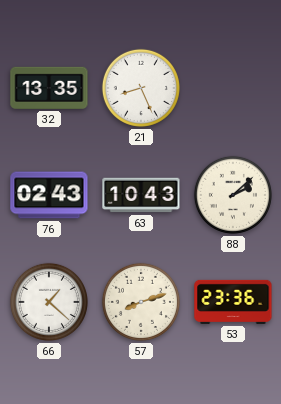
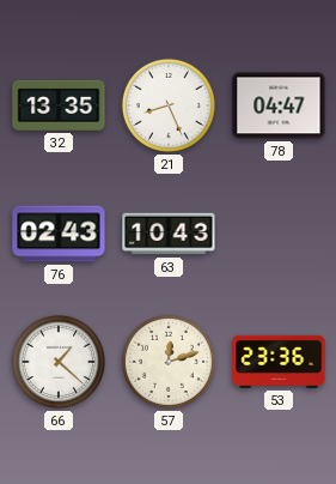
78: none -> 04:47
88: 2:08 -> none
57: 8:12 -> 12:12
